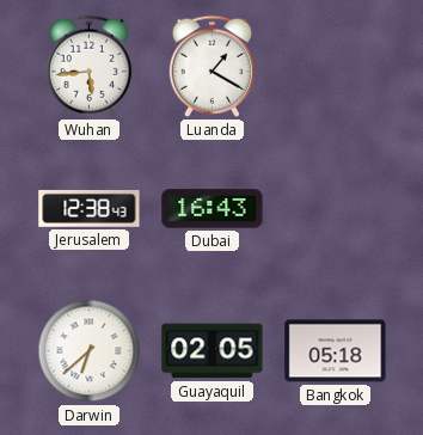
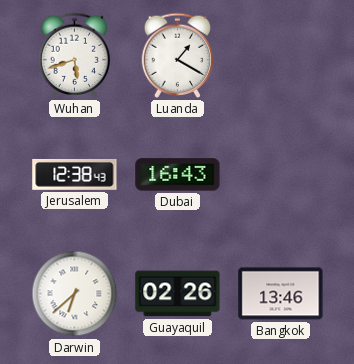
Wuhan: 5:44 -> 5:42
Guayaquil: 02:05 -> 02:26
Bangkok: 05:18 -> 13:46
